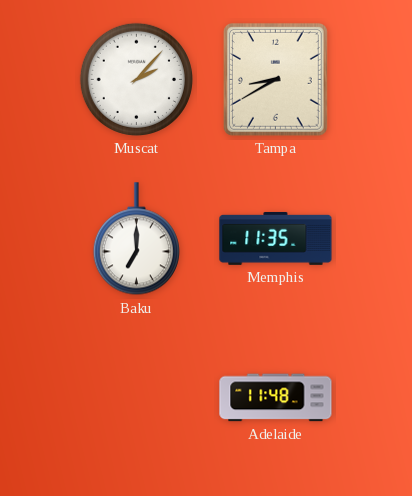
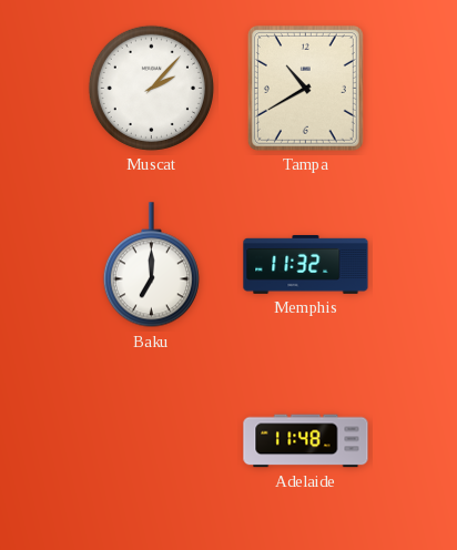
Tampa: 8:40 -> 10:40
Memphis: 11:35 -> 11:32
